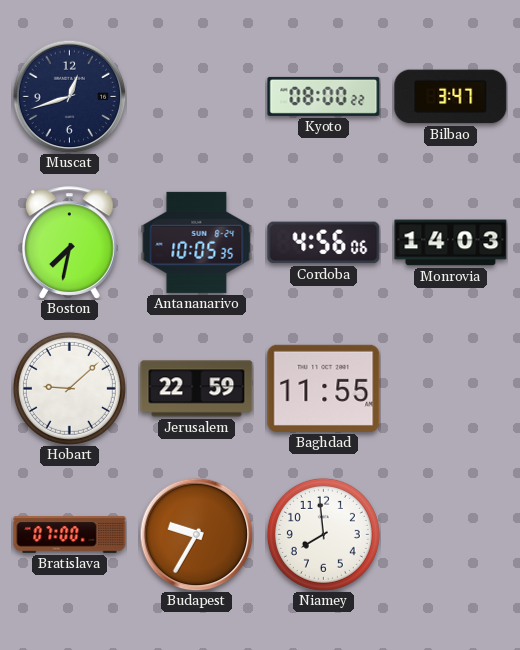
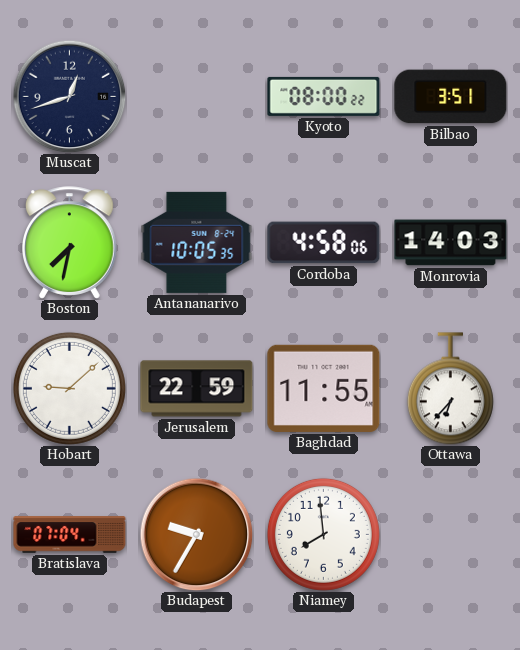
Bilbao: 3:47 -> 3:51
Cordoba: 4:56 -> 4:58
Ottawa: none -> 6:37
Bratislava: 07:00 -> 07:04
